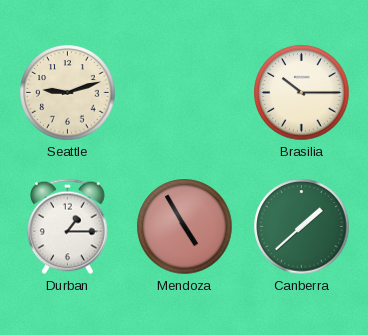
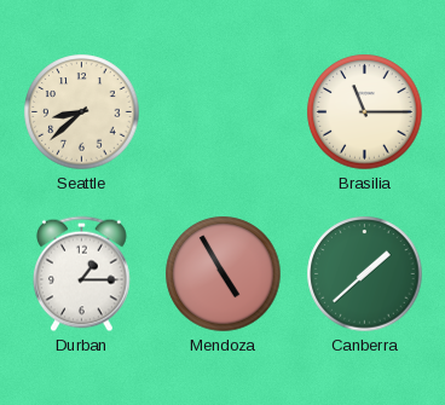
Seattle: 9:12 -> 8:38
Brasilia: 10:15 -> 11:15
